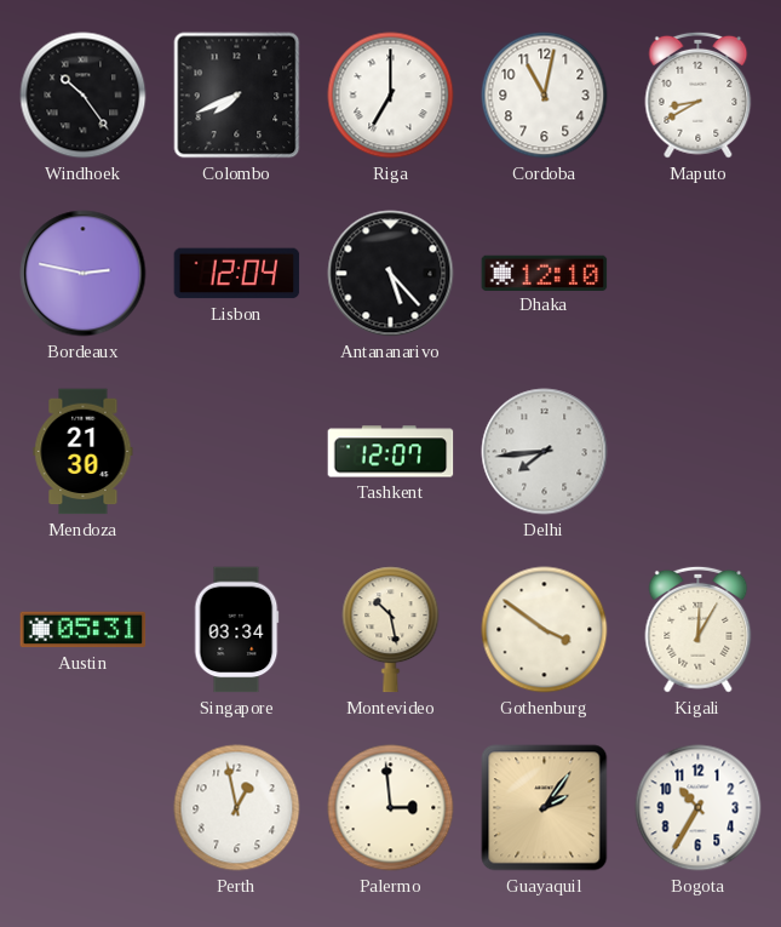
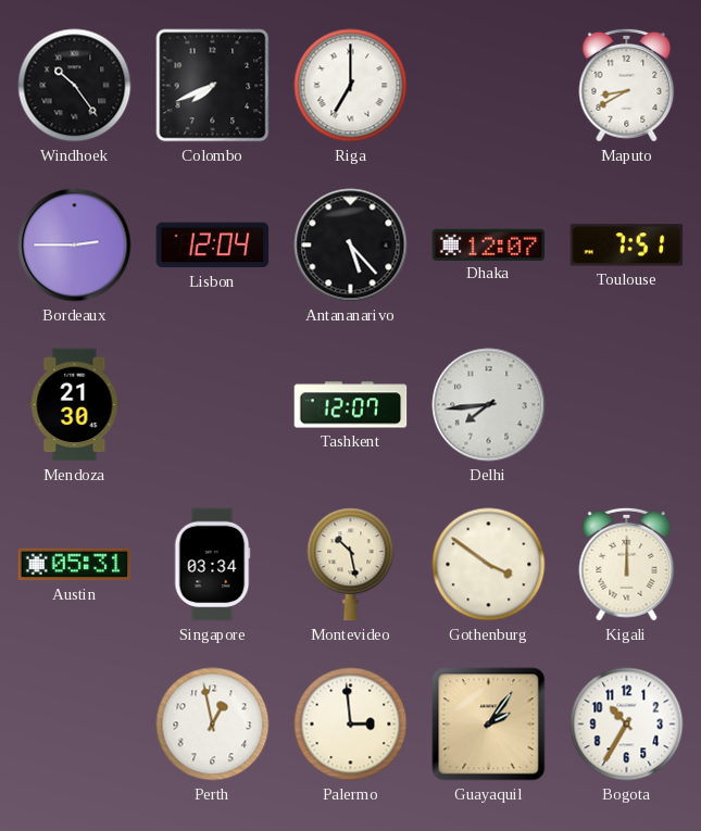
Cordoba: 11:02 -> none
Bordeaux: 2:47 -> 2:45
Dhaka: 12:10 -> 12:07
Toulouse: none -> 7:51
Kigali: 12:05 -> 12:00
